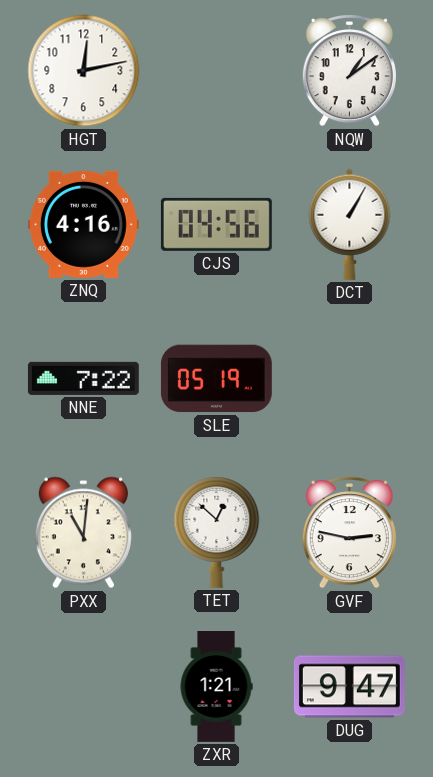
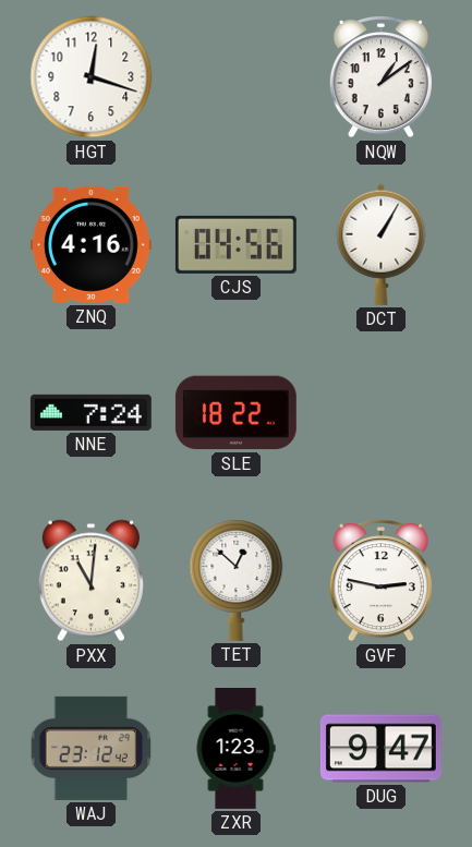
HGT: 12:13 -> 12:18
NNE: 7:22 -> 7:24
SLE: 05:19 -> 18:22
WAJ: none -> 23:12
ZXR: 1:21 -> 1:23
